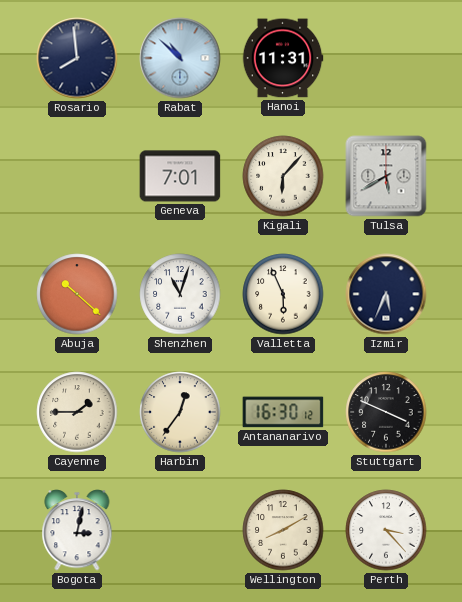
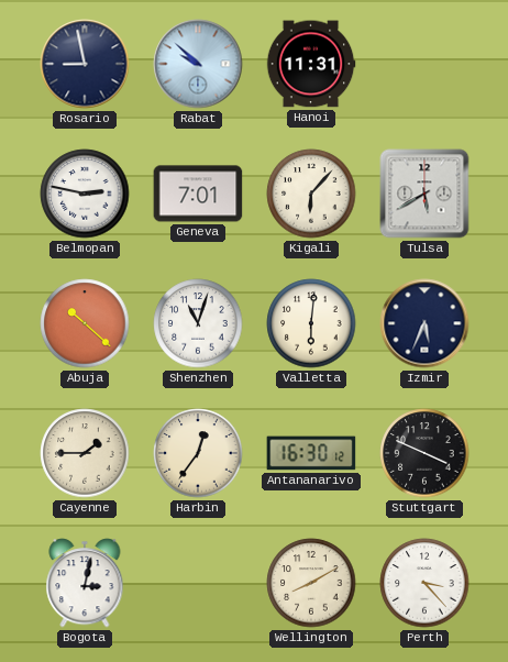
Rosario: 7:59 -> 8:58
Rabat: 10:52 -> 9:52
Belmopan: none -> 2:47
Valletta: 5:56 -> 6:01
